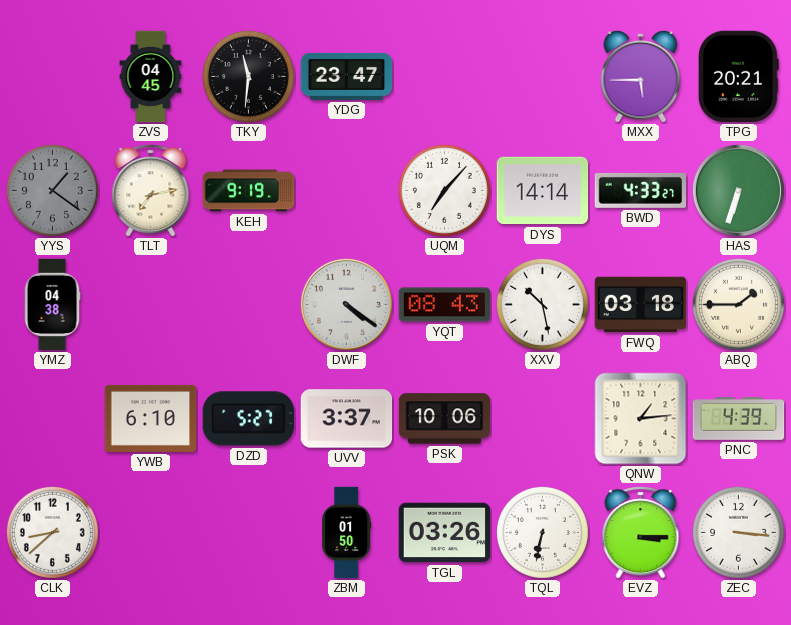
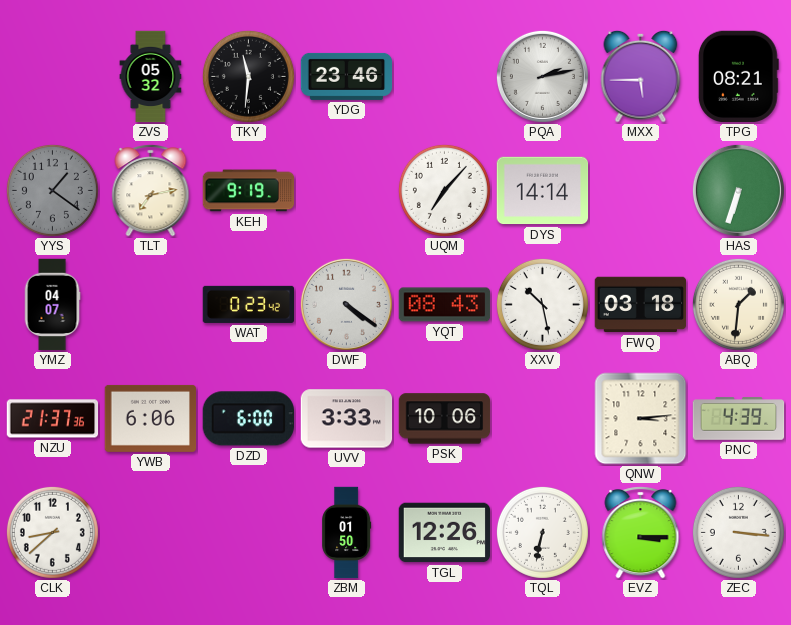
ZVS: 04:45 -> 05:32
YDG: 23:47 -> 23:46
PQA: none -> 2:13
TPG: 20:21 -> 08:21
BWD: 4:33 -> none
YMZ: 04:38 -> 04:07
WAT: none -> 0:23
ABQ: 1:45 -> 1:31
NZU: none -> 21:37
YWB: 6:10 -> 6:06
DZD: 5:27 -> 6:00
UVV: 3:37 -> 3:33
QNW: 1:14 -> 3:14
TGL: 03:26 -> 12:26
